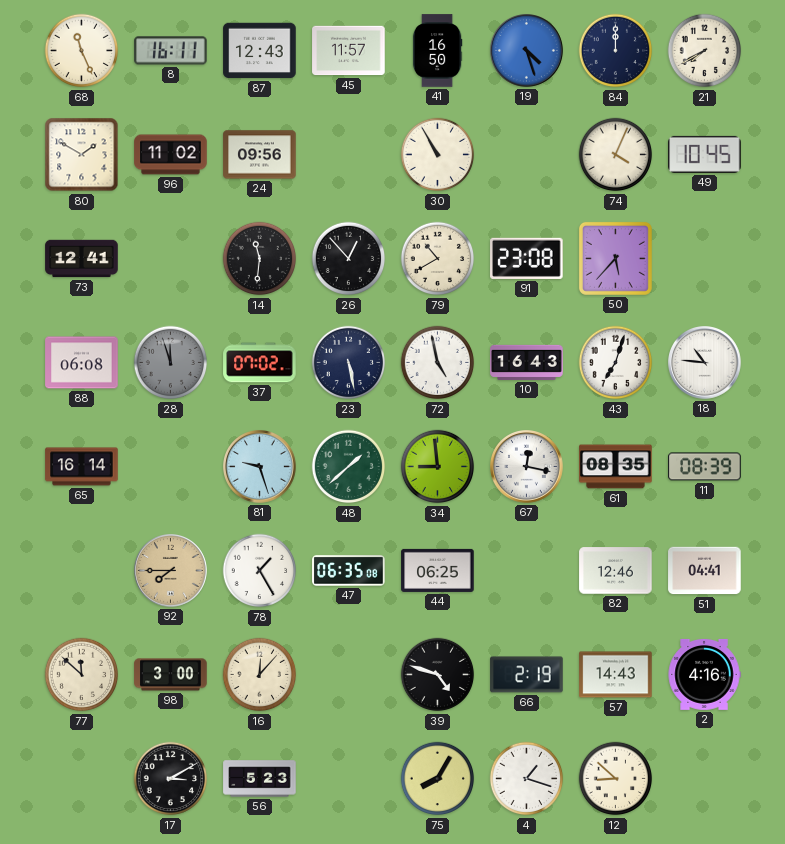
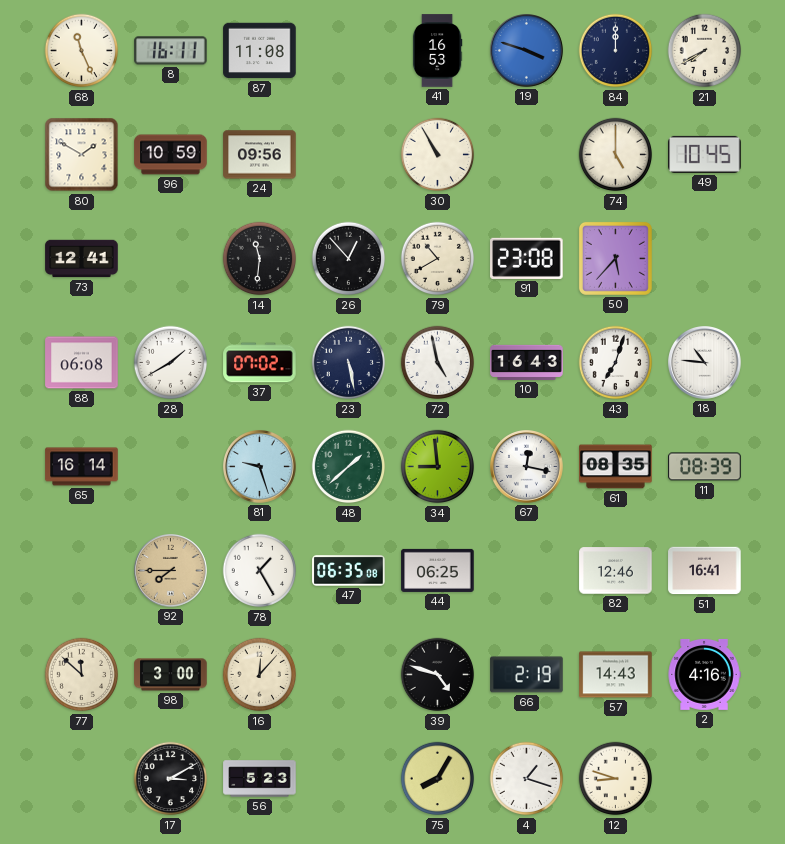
87: 12:43 -> 11:08
45: 11:57 -> none
41: 16:50 -> 16:53
19: 4:27 -> 3:48
96: 11:02 -> 10:59
74: 4:04 -> 5:00
28: 11:57 -> 1:40
28 dial: grey -> white
51: 04:41 -> 16:41
12: 8:52 -> 8:48
